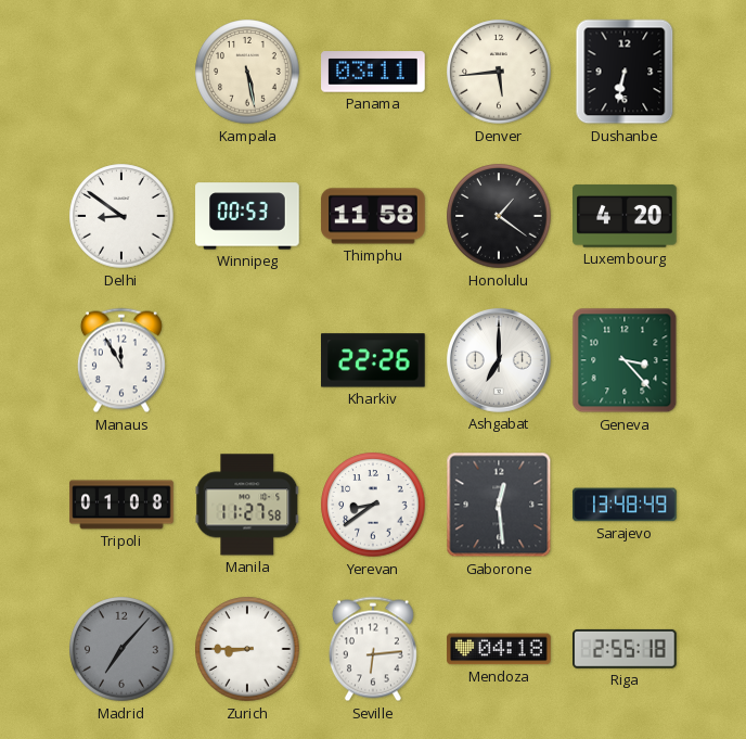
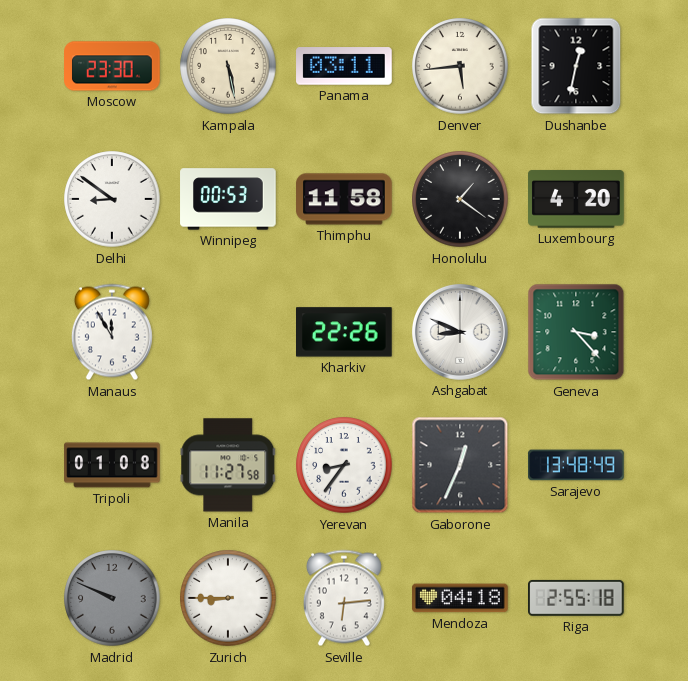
Moscow: none -> 23:30
Dushanbe: 6:32 -> 12:32
Ashgabat: 7:00 -> 8:49
Yerevan: 8:39 -> 8:36
Gaborone: 12:29 -> 12:34
Madrid: 7:07 -> 9:49
